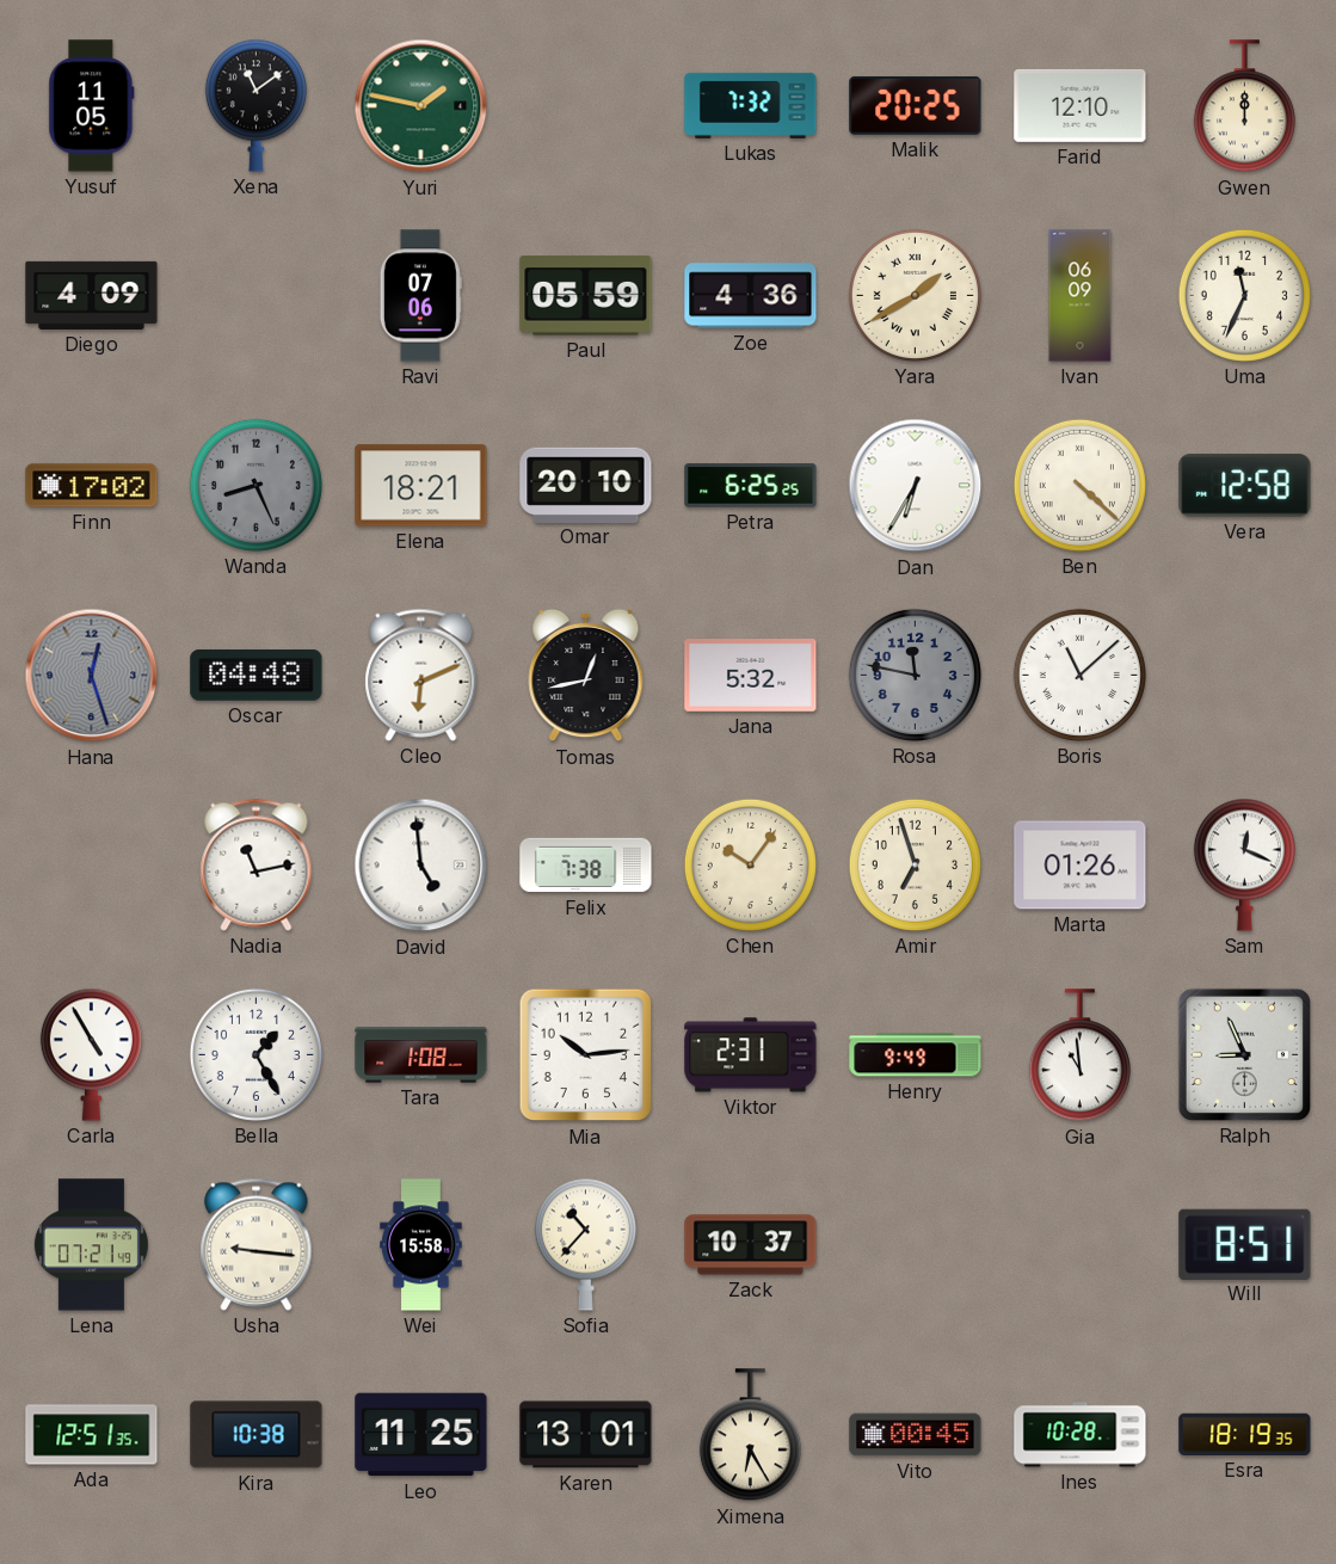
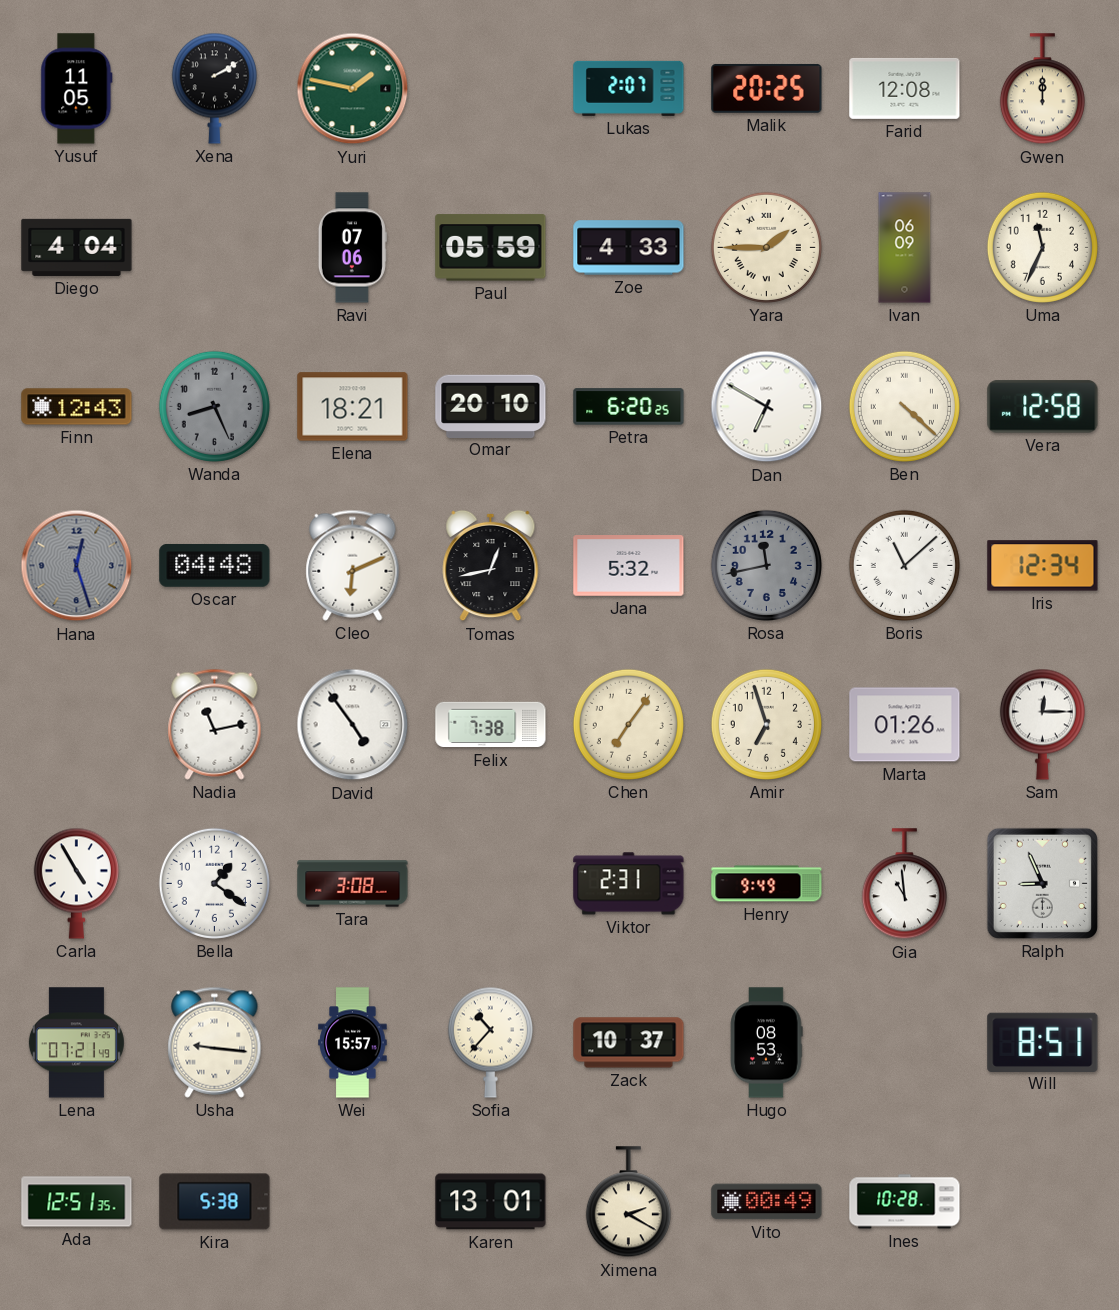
Xena: 11:09 -> 2:10
Lukas: 7:32 -> 2:07
Farid: 12:10 -> 12:08
Diego: 4:09 -> 4:04
Zoe: 4:36 -> 4:33
Yara: 1:40 -> 1:45
Finn: 17:02 -> 12:43
Petra: 6:25 -> 6:20
Dan: 6:35 -> 6:50
Rosa: 11:47 -> 11:43
Iris: none -> 12:34
David: 4:59 -> 4:54
Chen: 10:06 -> 7:06
Sam: 12:19 -> 12:15
Bella: 1:25 -> 1:21
Tara: 1:08 -> 3:08
Mia: 10:14 -> none
Wei: 15:58 -> 15:57
Hugo: none -> 08:53
Kira: 10:38 -> 5:38
Leo: 11:25 -> none
Ximena: 6:25 -> 2:20
Vito: 00:45 -> 00:49
Esra: 18:19 -> none
